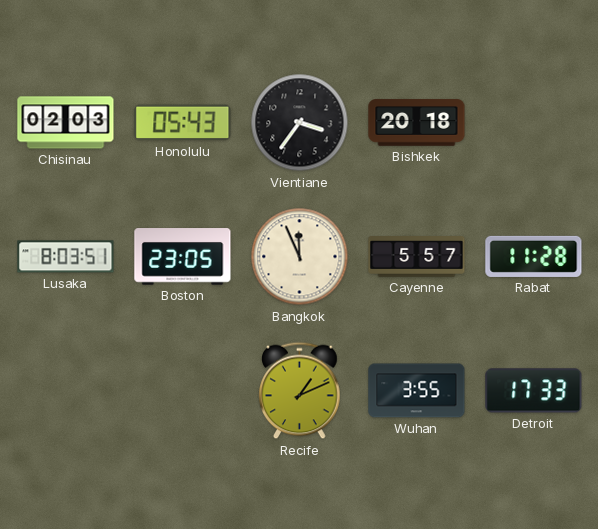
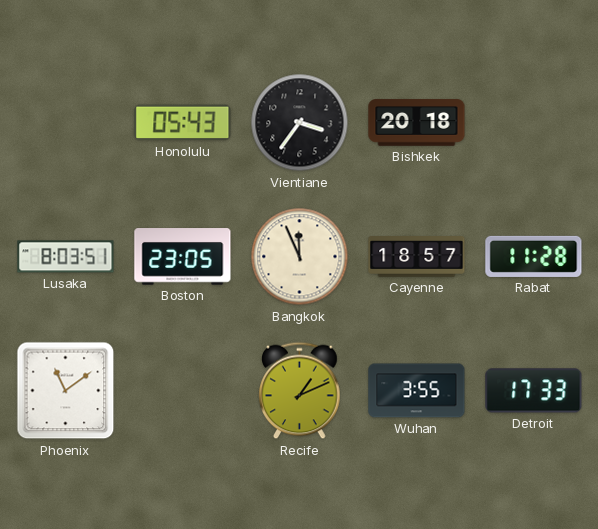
Chisinau: 02:03 -> none
Cayenne: 5:57 -> 18:57
Phoenix: none -> 11:09
